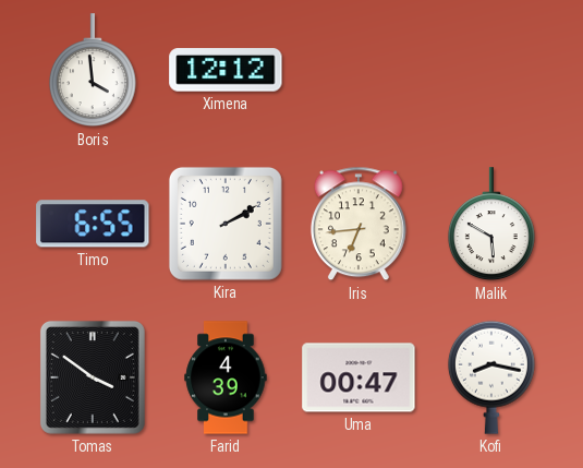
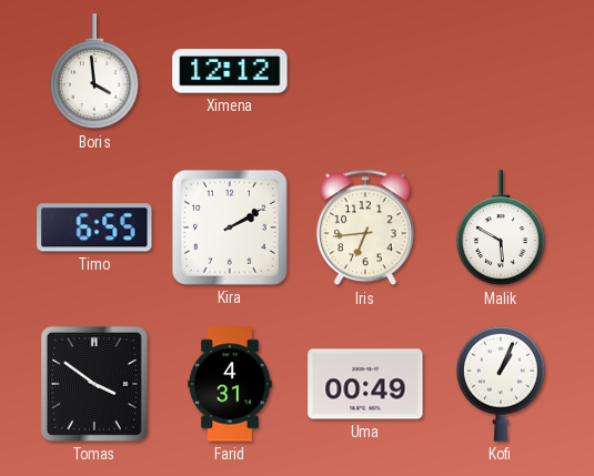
Farid: 4:39 -> 4:31
Uma: 00:47 -> 00:49
Kofi: 8:17 -> 1:04
